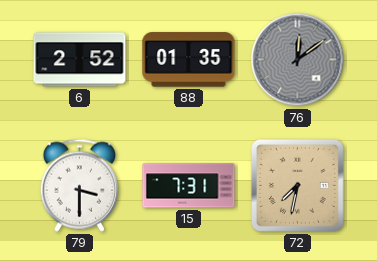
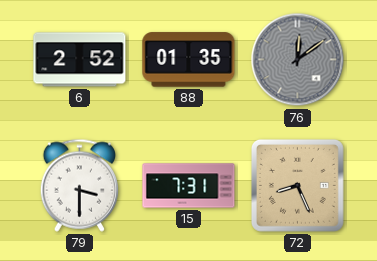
72: 7:32 -> 8:26
